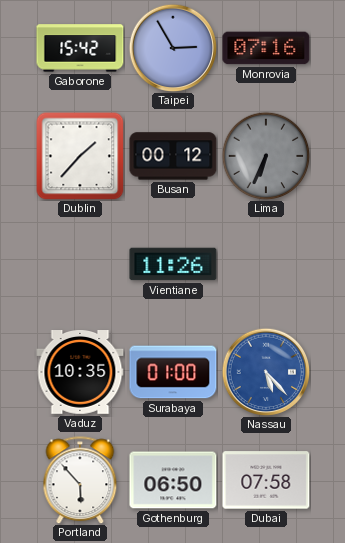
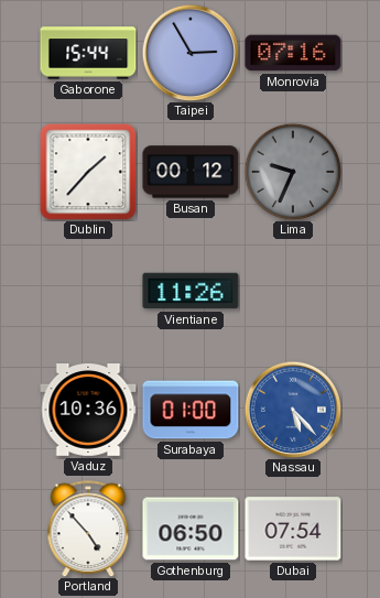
Gaborone: 15:42 -> 15:44
Lima: 6:34 -> 9:34
Vaduz: 10:35 -> 10:36
Portland: 5:53 -> 4:53
Dubai: 07:58 -> 07:54
